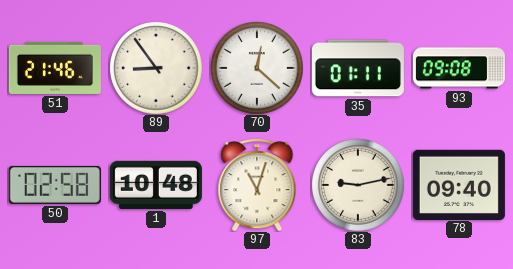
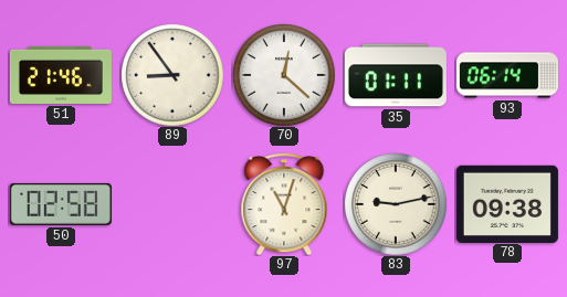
93: 09:08 -> 06:14
1: 10:48 -> none
78: 09:40 -> 09:38
